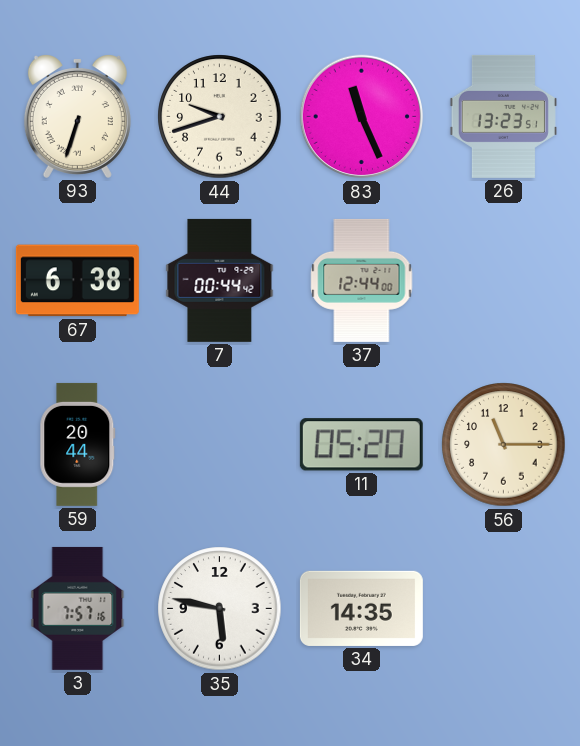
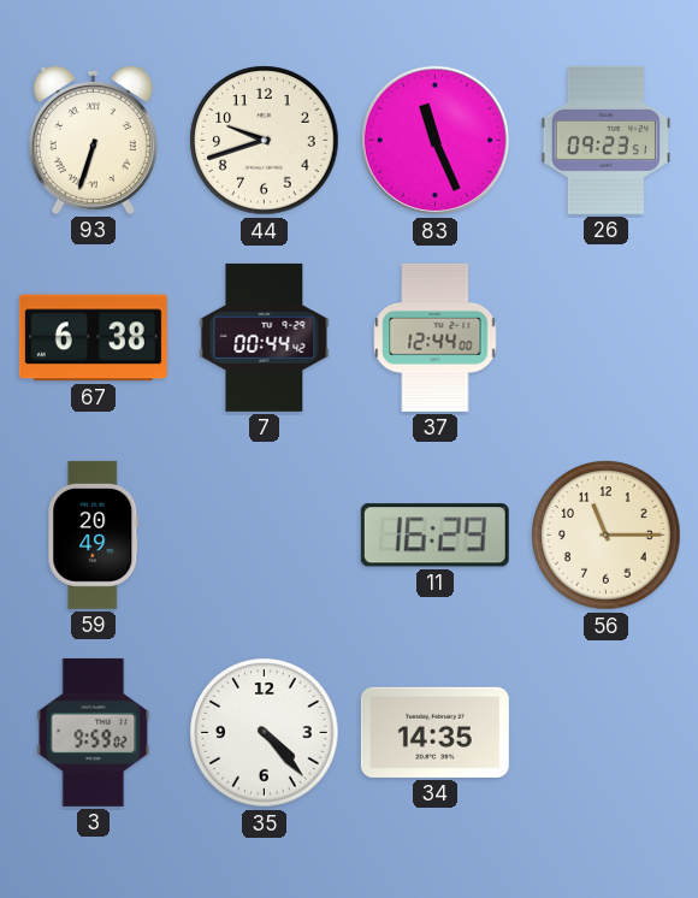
26: 13:23 -> 09:23
59: 20:44 -> 20:49
11: 05:20 -> 16:29
3: 7:57 -> 9:59
35: 5:47 -> 4:23
